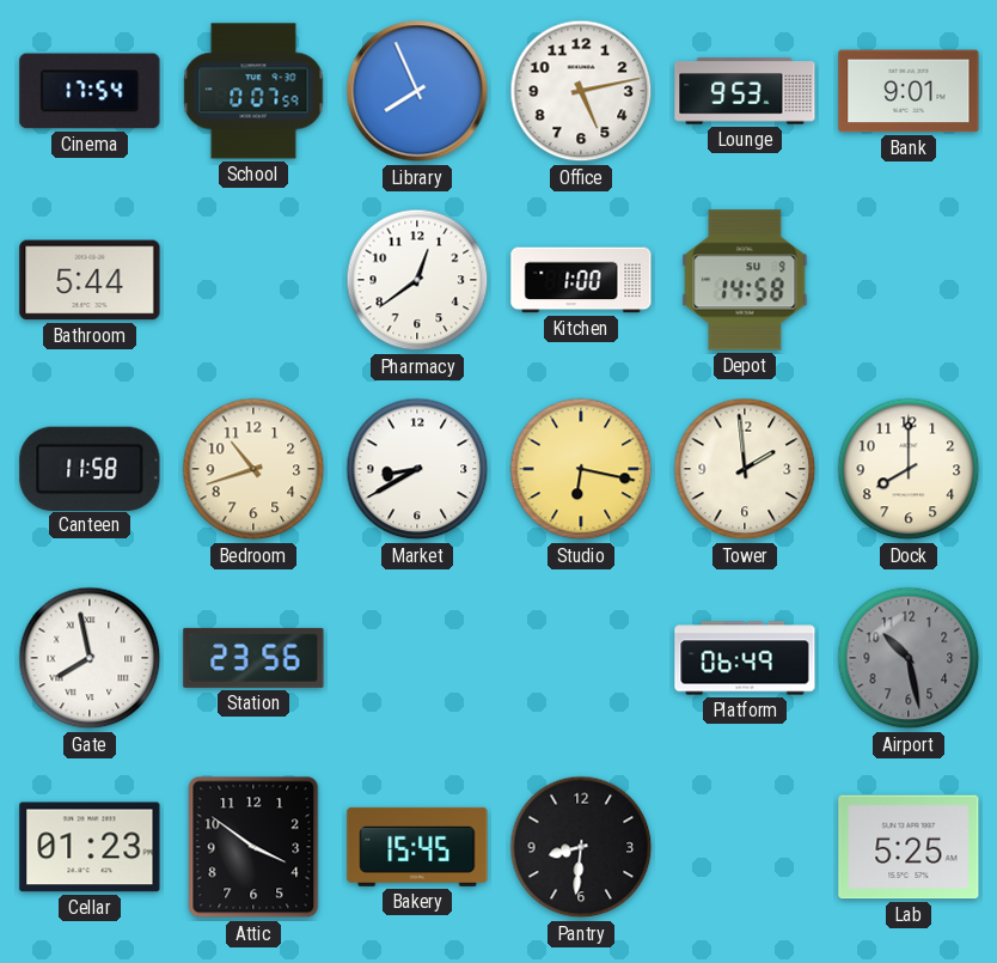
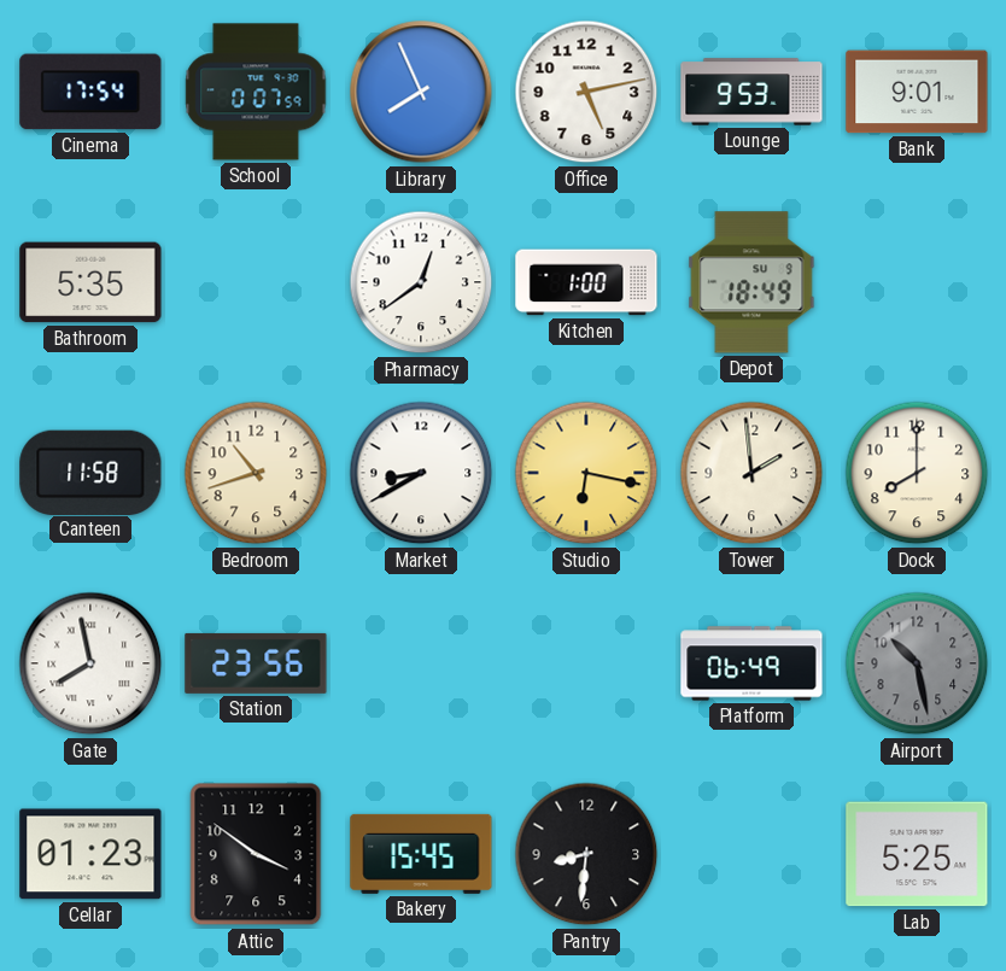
Bathroom: 5:44 -> 5:35
Depot: 14:58 -> 18:49
